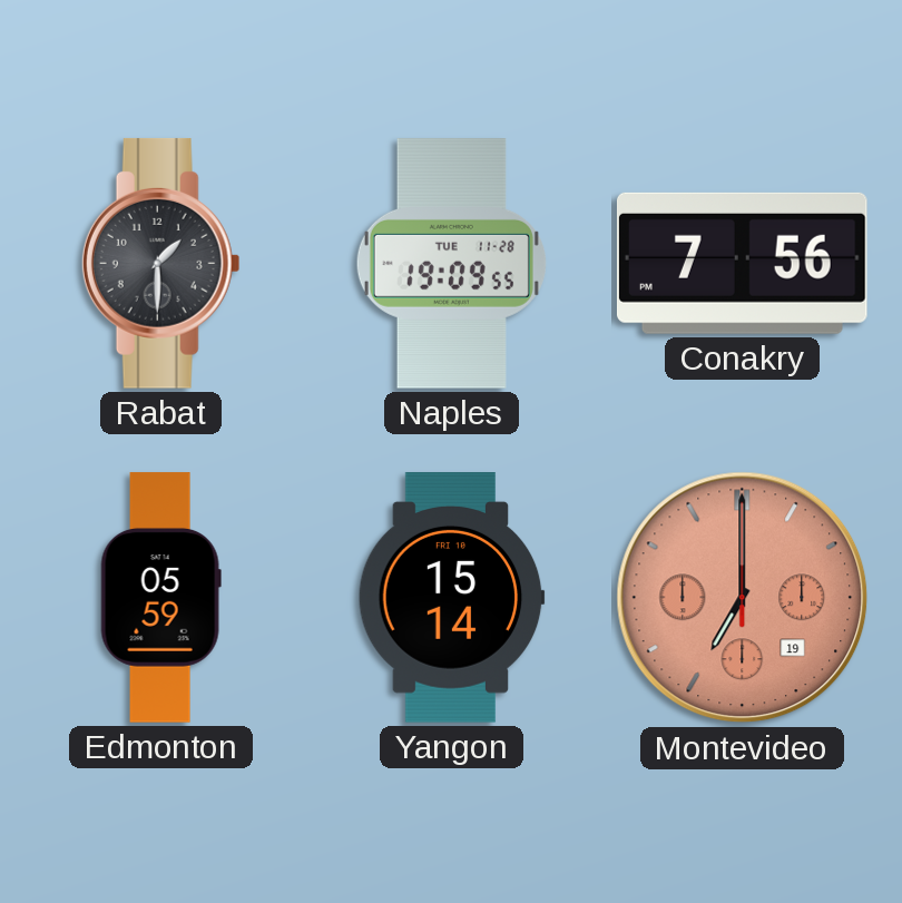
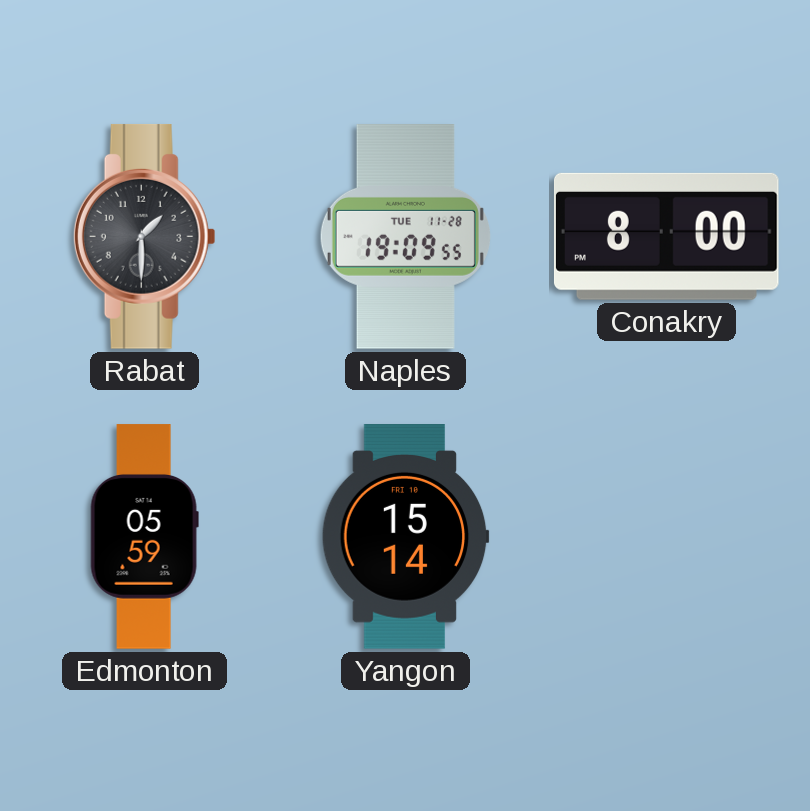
Conakry: 7:56 -> 8:00
Montevideo: 7:00 -> none
